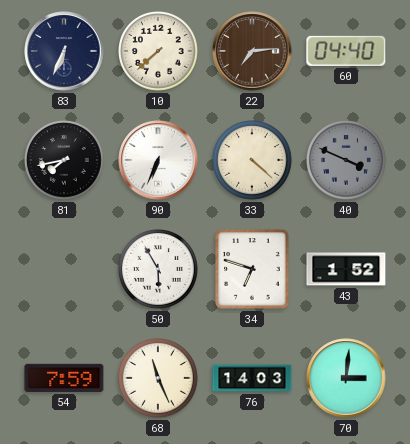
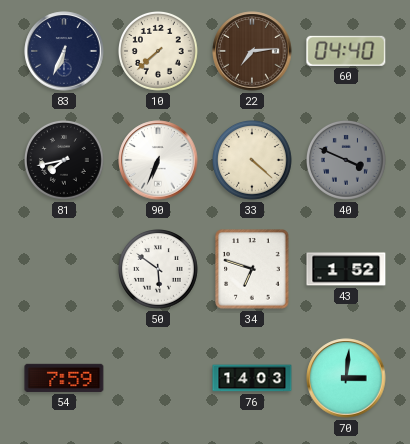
50: 5:55 -> 5:51
68: 11:26 -> none
